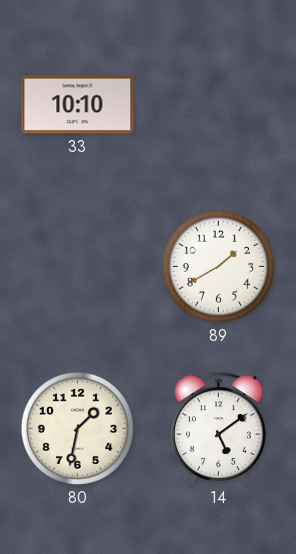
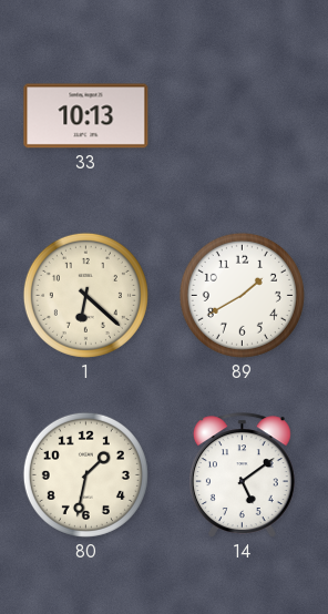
33: 10:10 -> 10:13
1: none -> 6:22
